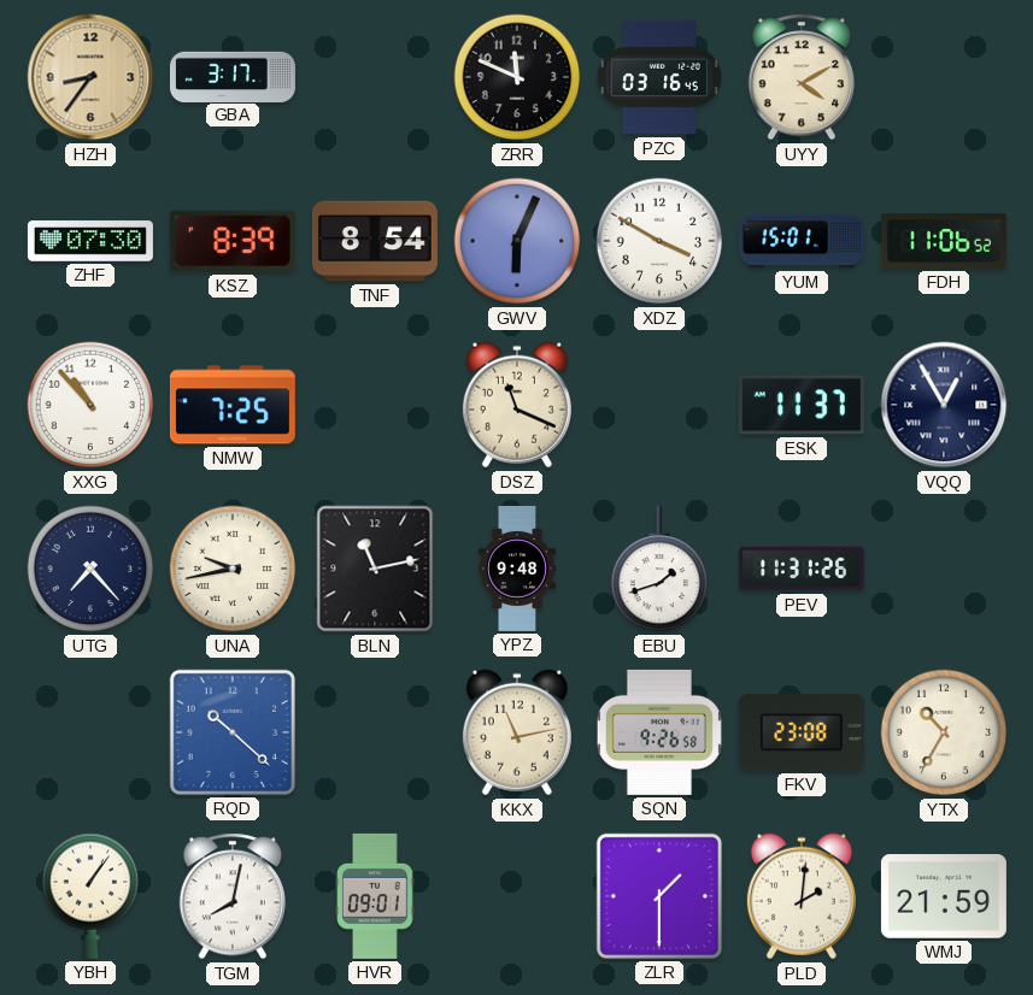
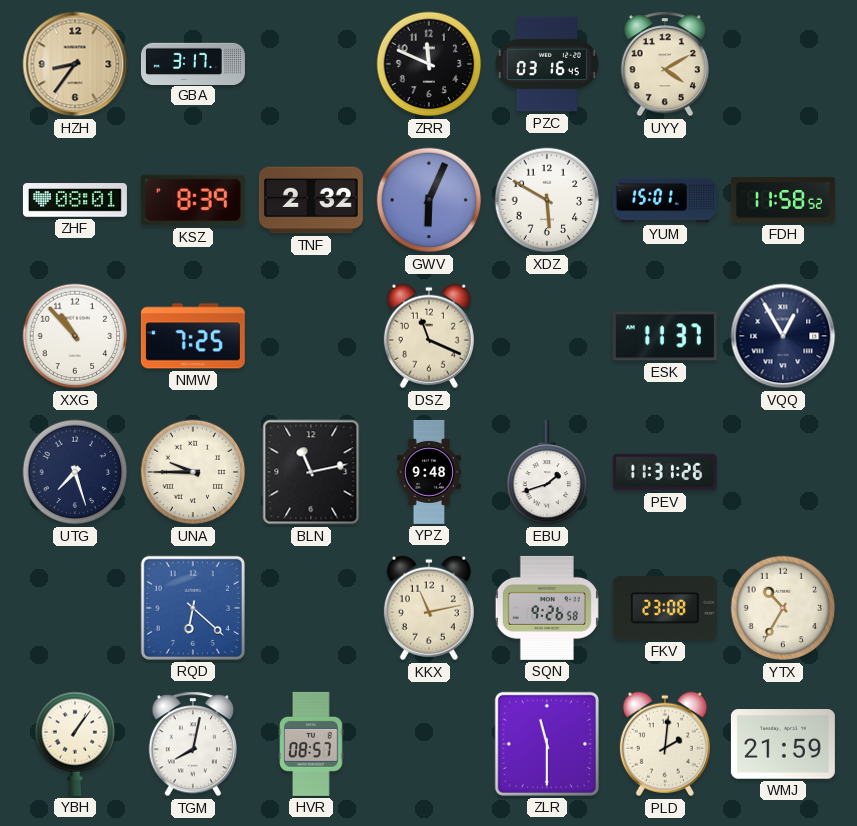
ZHF: 07:30 -> 08:01
TNF: 8:54 -> 2:32
XDZ: 3:50 -> 5:50
FDH: 11:06 -> 11:58
UTG: 7:23 -> 7:27
UNA: 9:43 -> 9:45
RQD: 10:22 -> 6:22
HVR: 09:01 -> 08:57
ZLR: 1:30 -> 11:30
